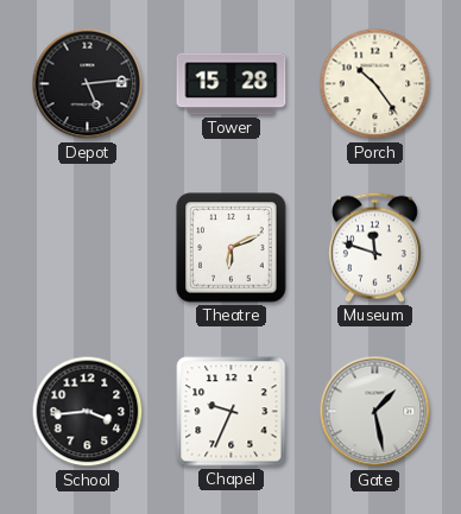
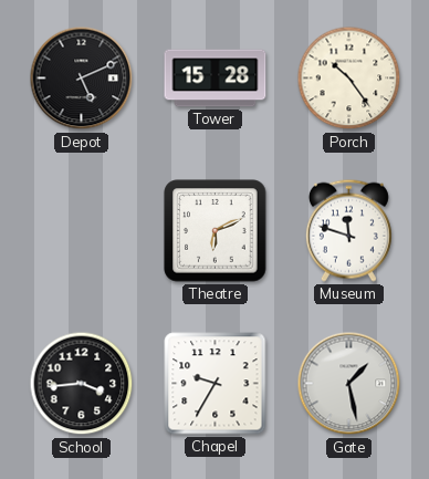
Depot: 5:14 -> 5:11
Chapel: 9:34 -> 9:35
